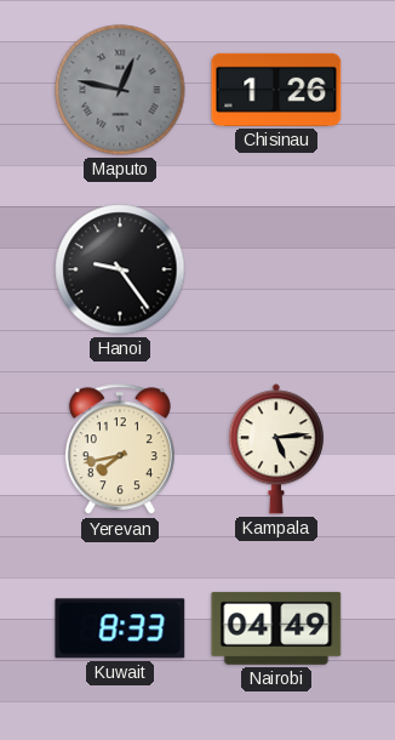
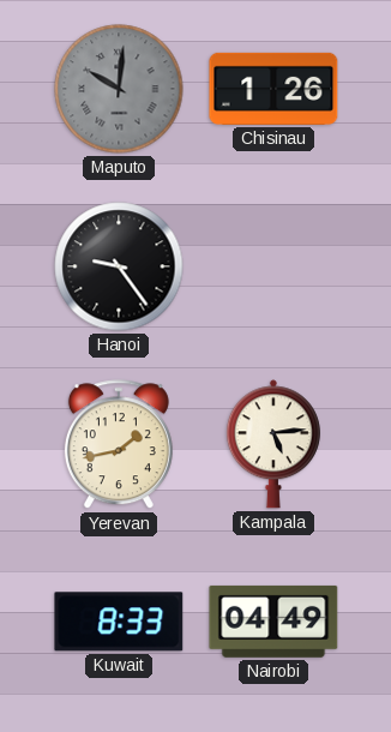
Maputo: 12:47 -> 10:01
Yerevan: 7:43 -> 1:43
